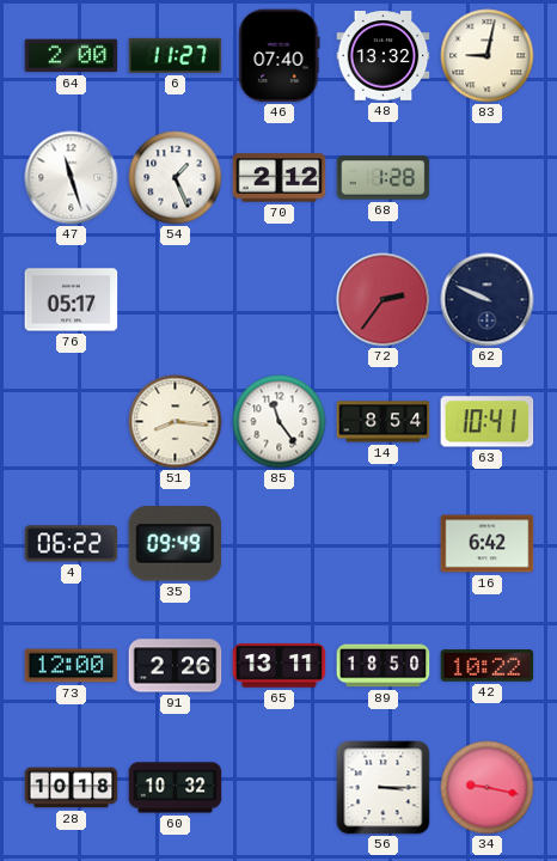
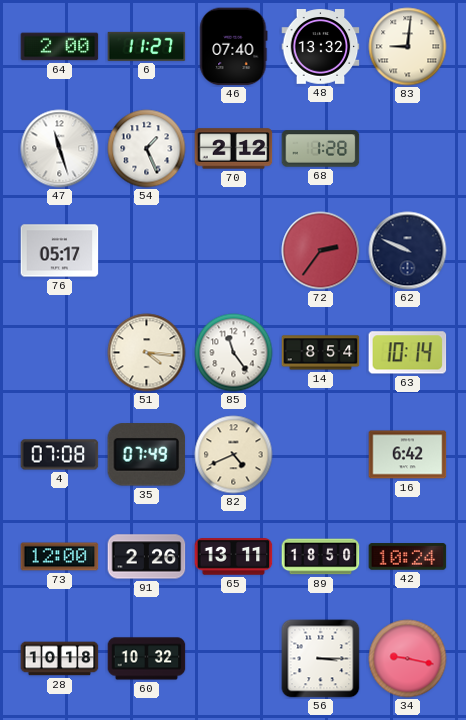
83: 9:02 -> 9:01
51: 8:16 -> 4:16
63: 10:41 -> 10:14
4: 06:22 -> 07:08
35: 09:49 -> 07:49
82: none -> 4:41
42: 10:22 -> 10:24
